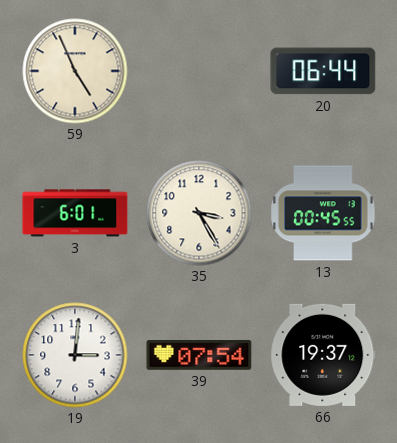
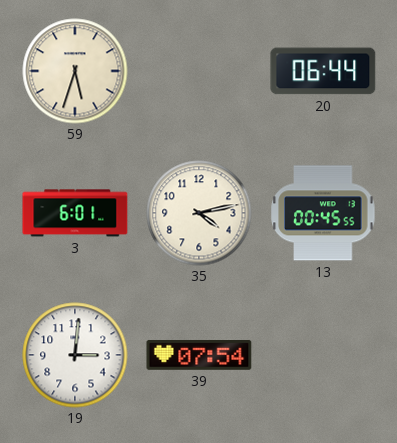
59: 4:56 -> 5:33
35: 3:25 -> 4:13
66: 19:37 -> none
